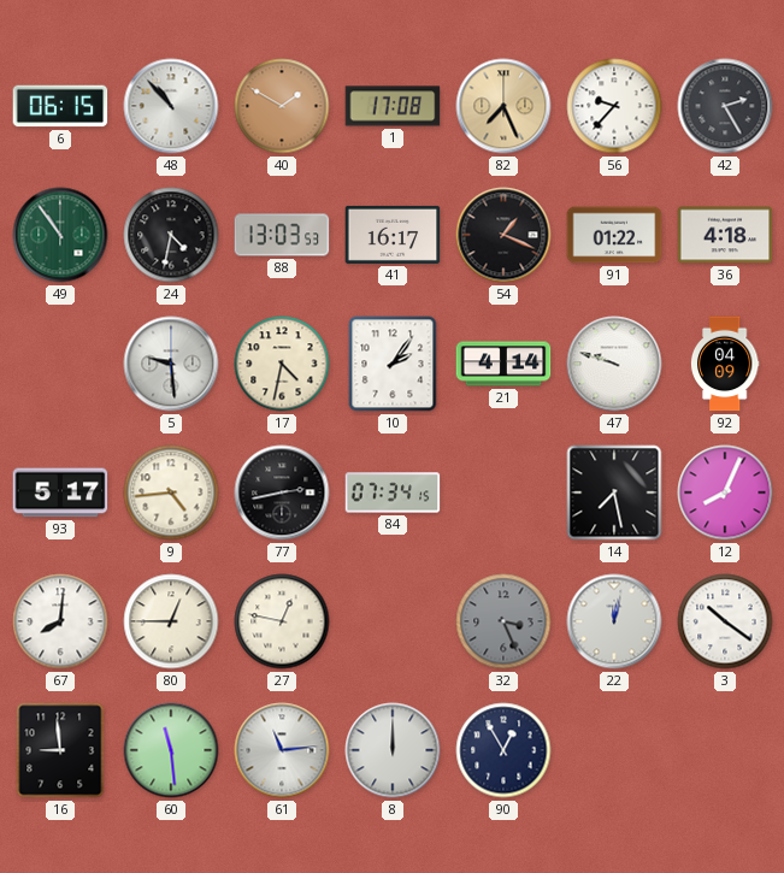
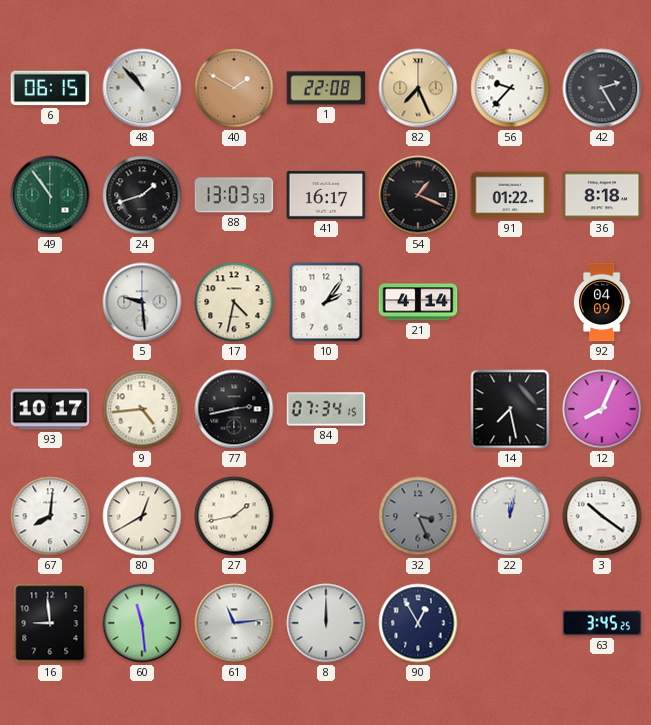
1: 17:08 -> 22:08
24: 4:32 -> 1:42
36: 4:18 -> 8:18
47: 9:48 -> none
93: 5:17 -> 10:17
80: 12:45 -> 12:40
27: 12:47 -> 1:43
63: none -> 3:45
